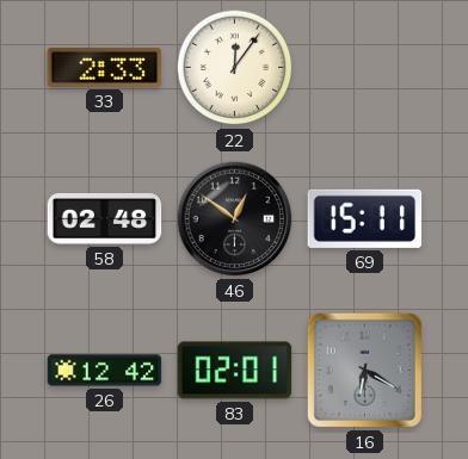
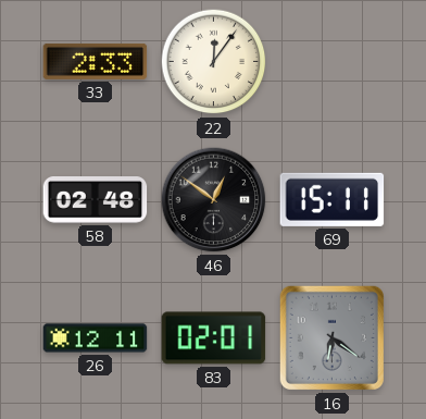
26: 12:42 -> 12:11
16: 6:20 -> 6:21
